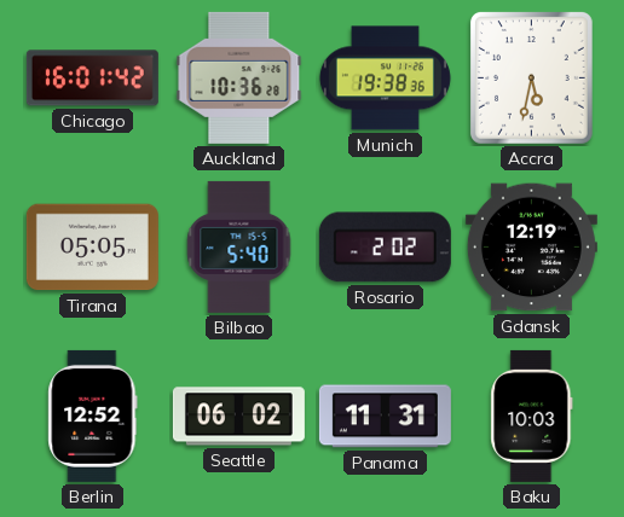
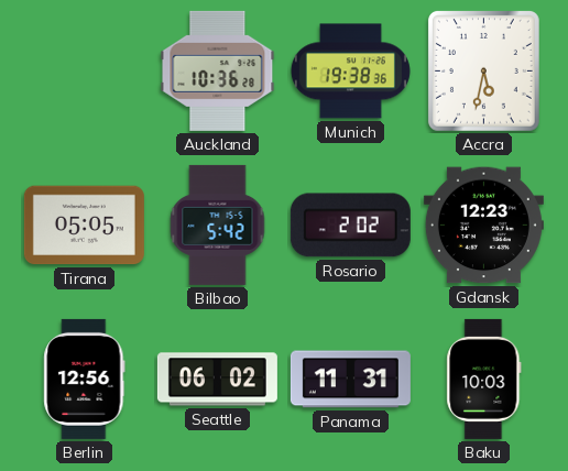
Chicago: 16:01 -> none
Bilbao: 5:40 -> 5:42
Gdansk: 12:19 -> 12:23
Berlin: 12:52 -> 12:56
